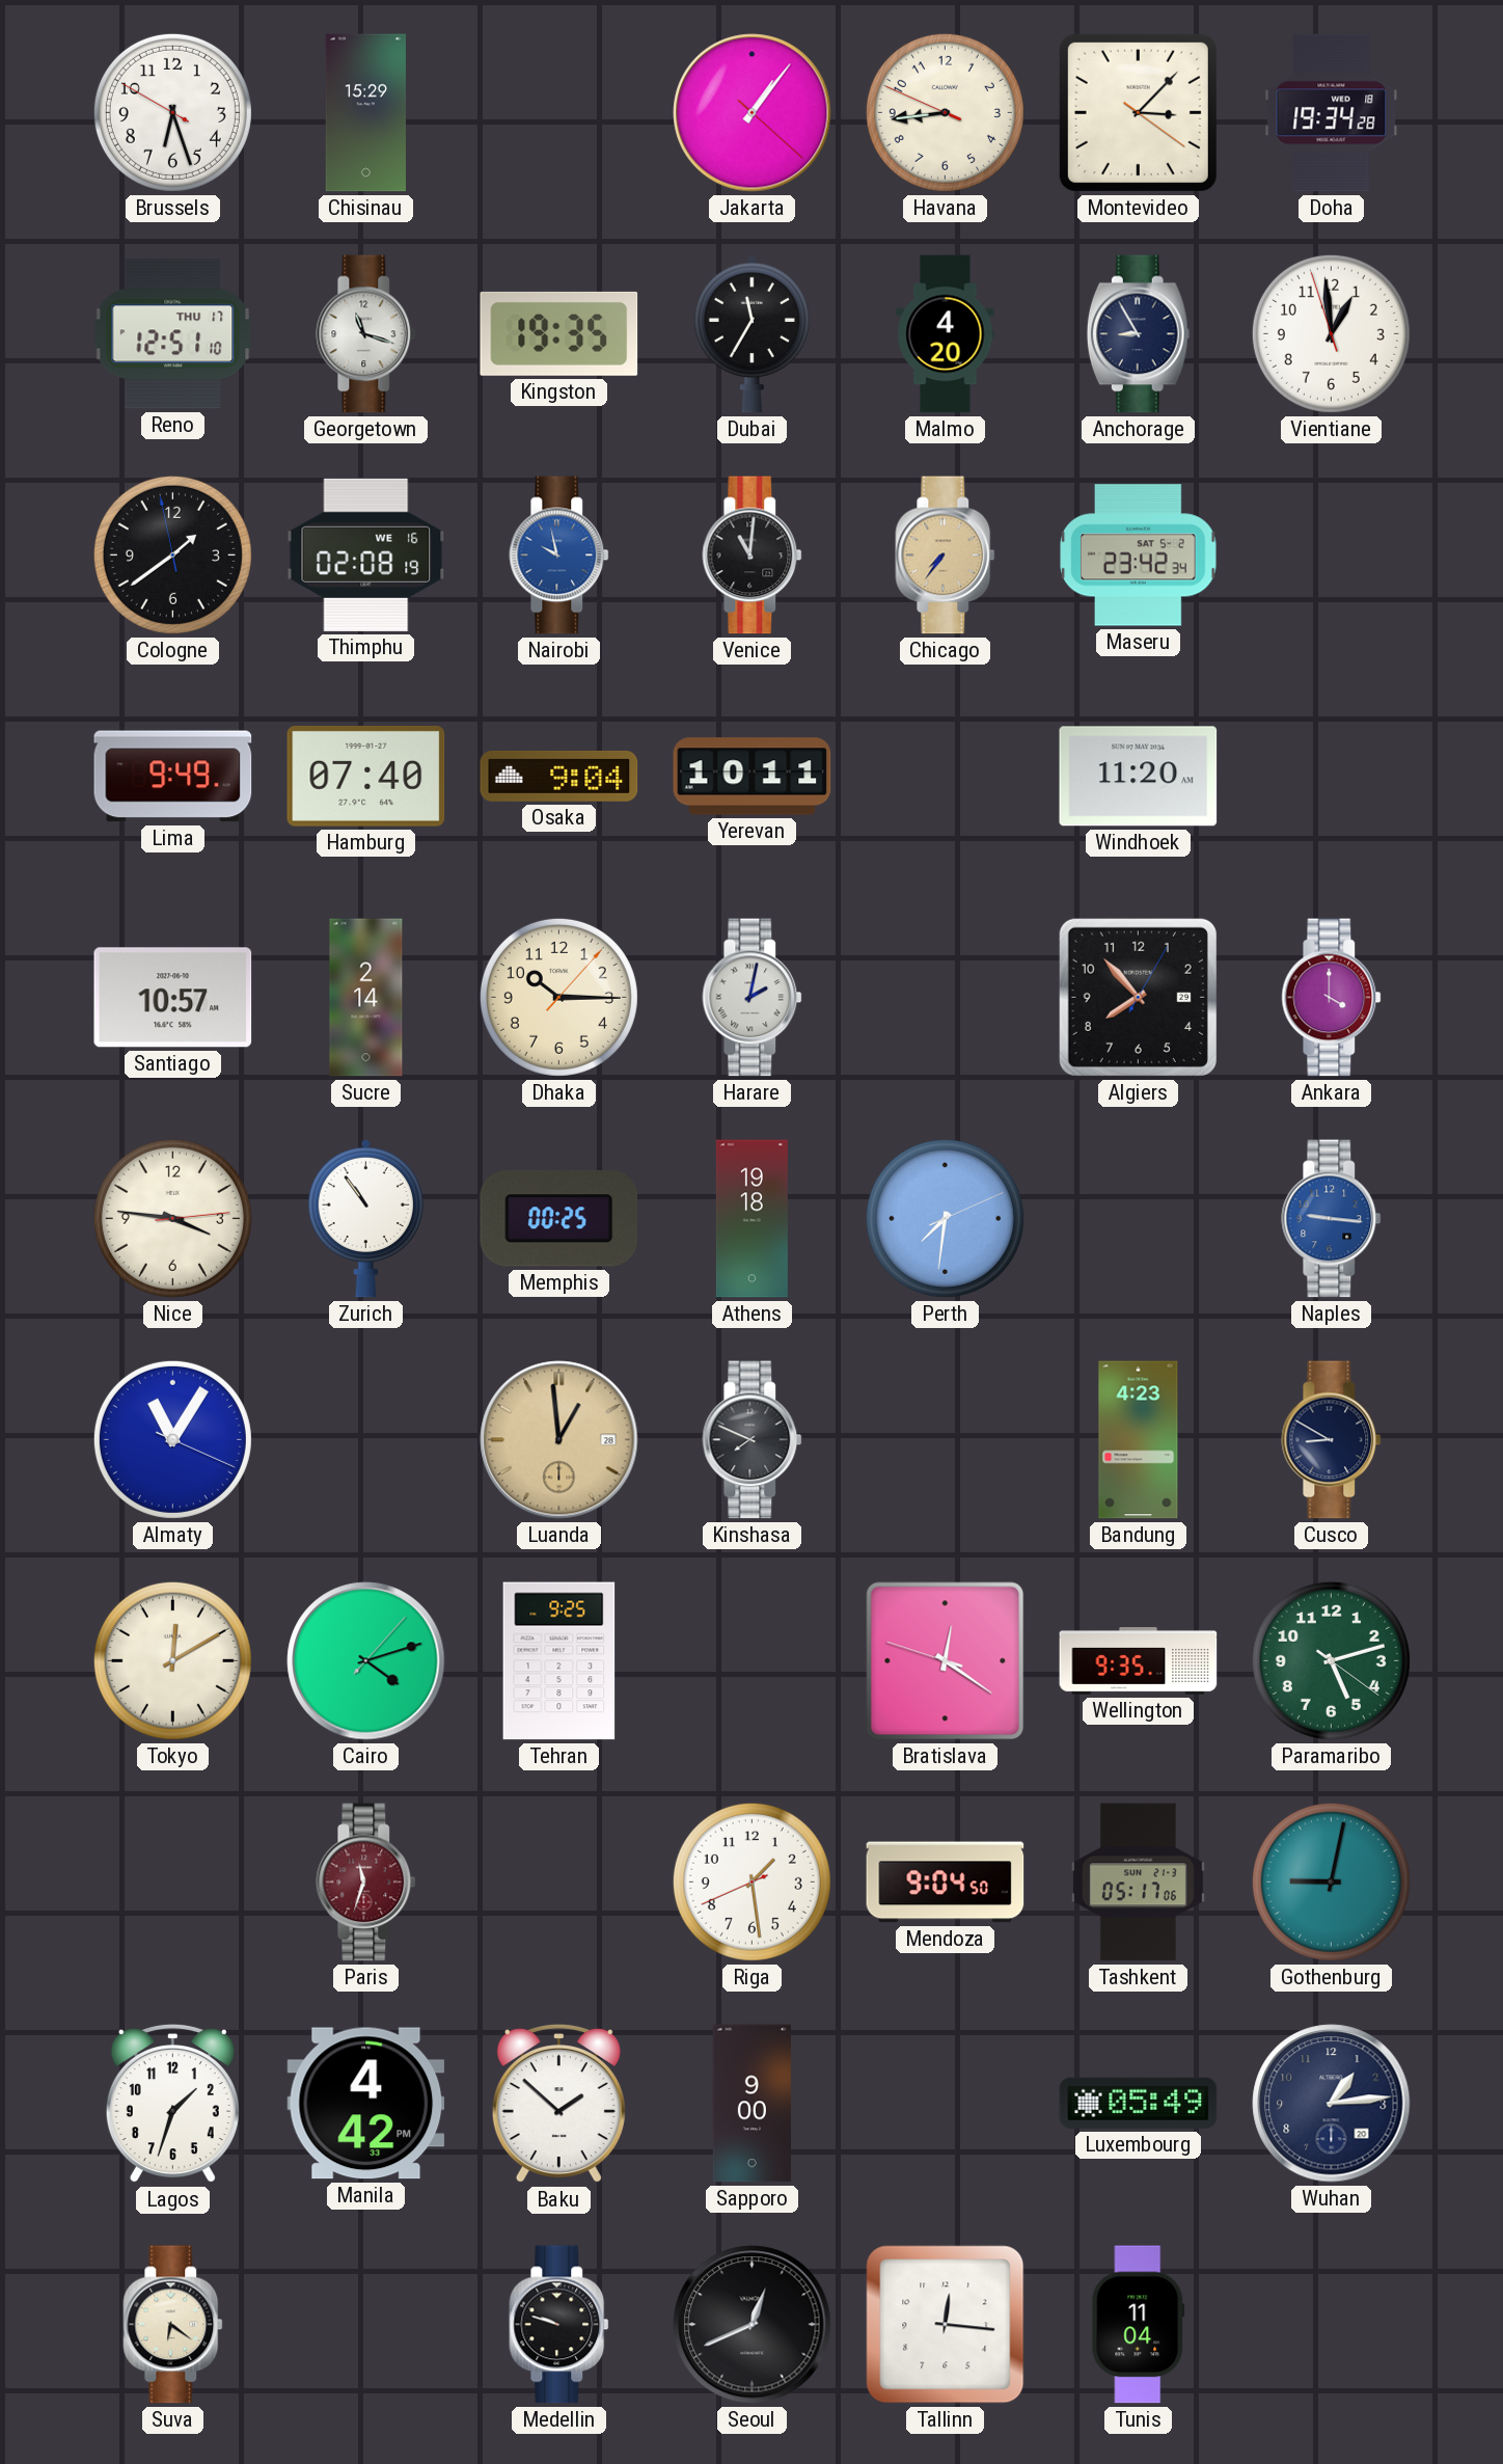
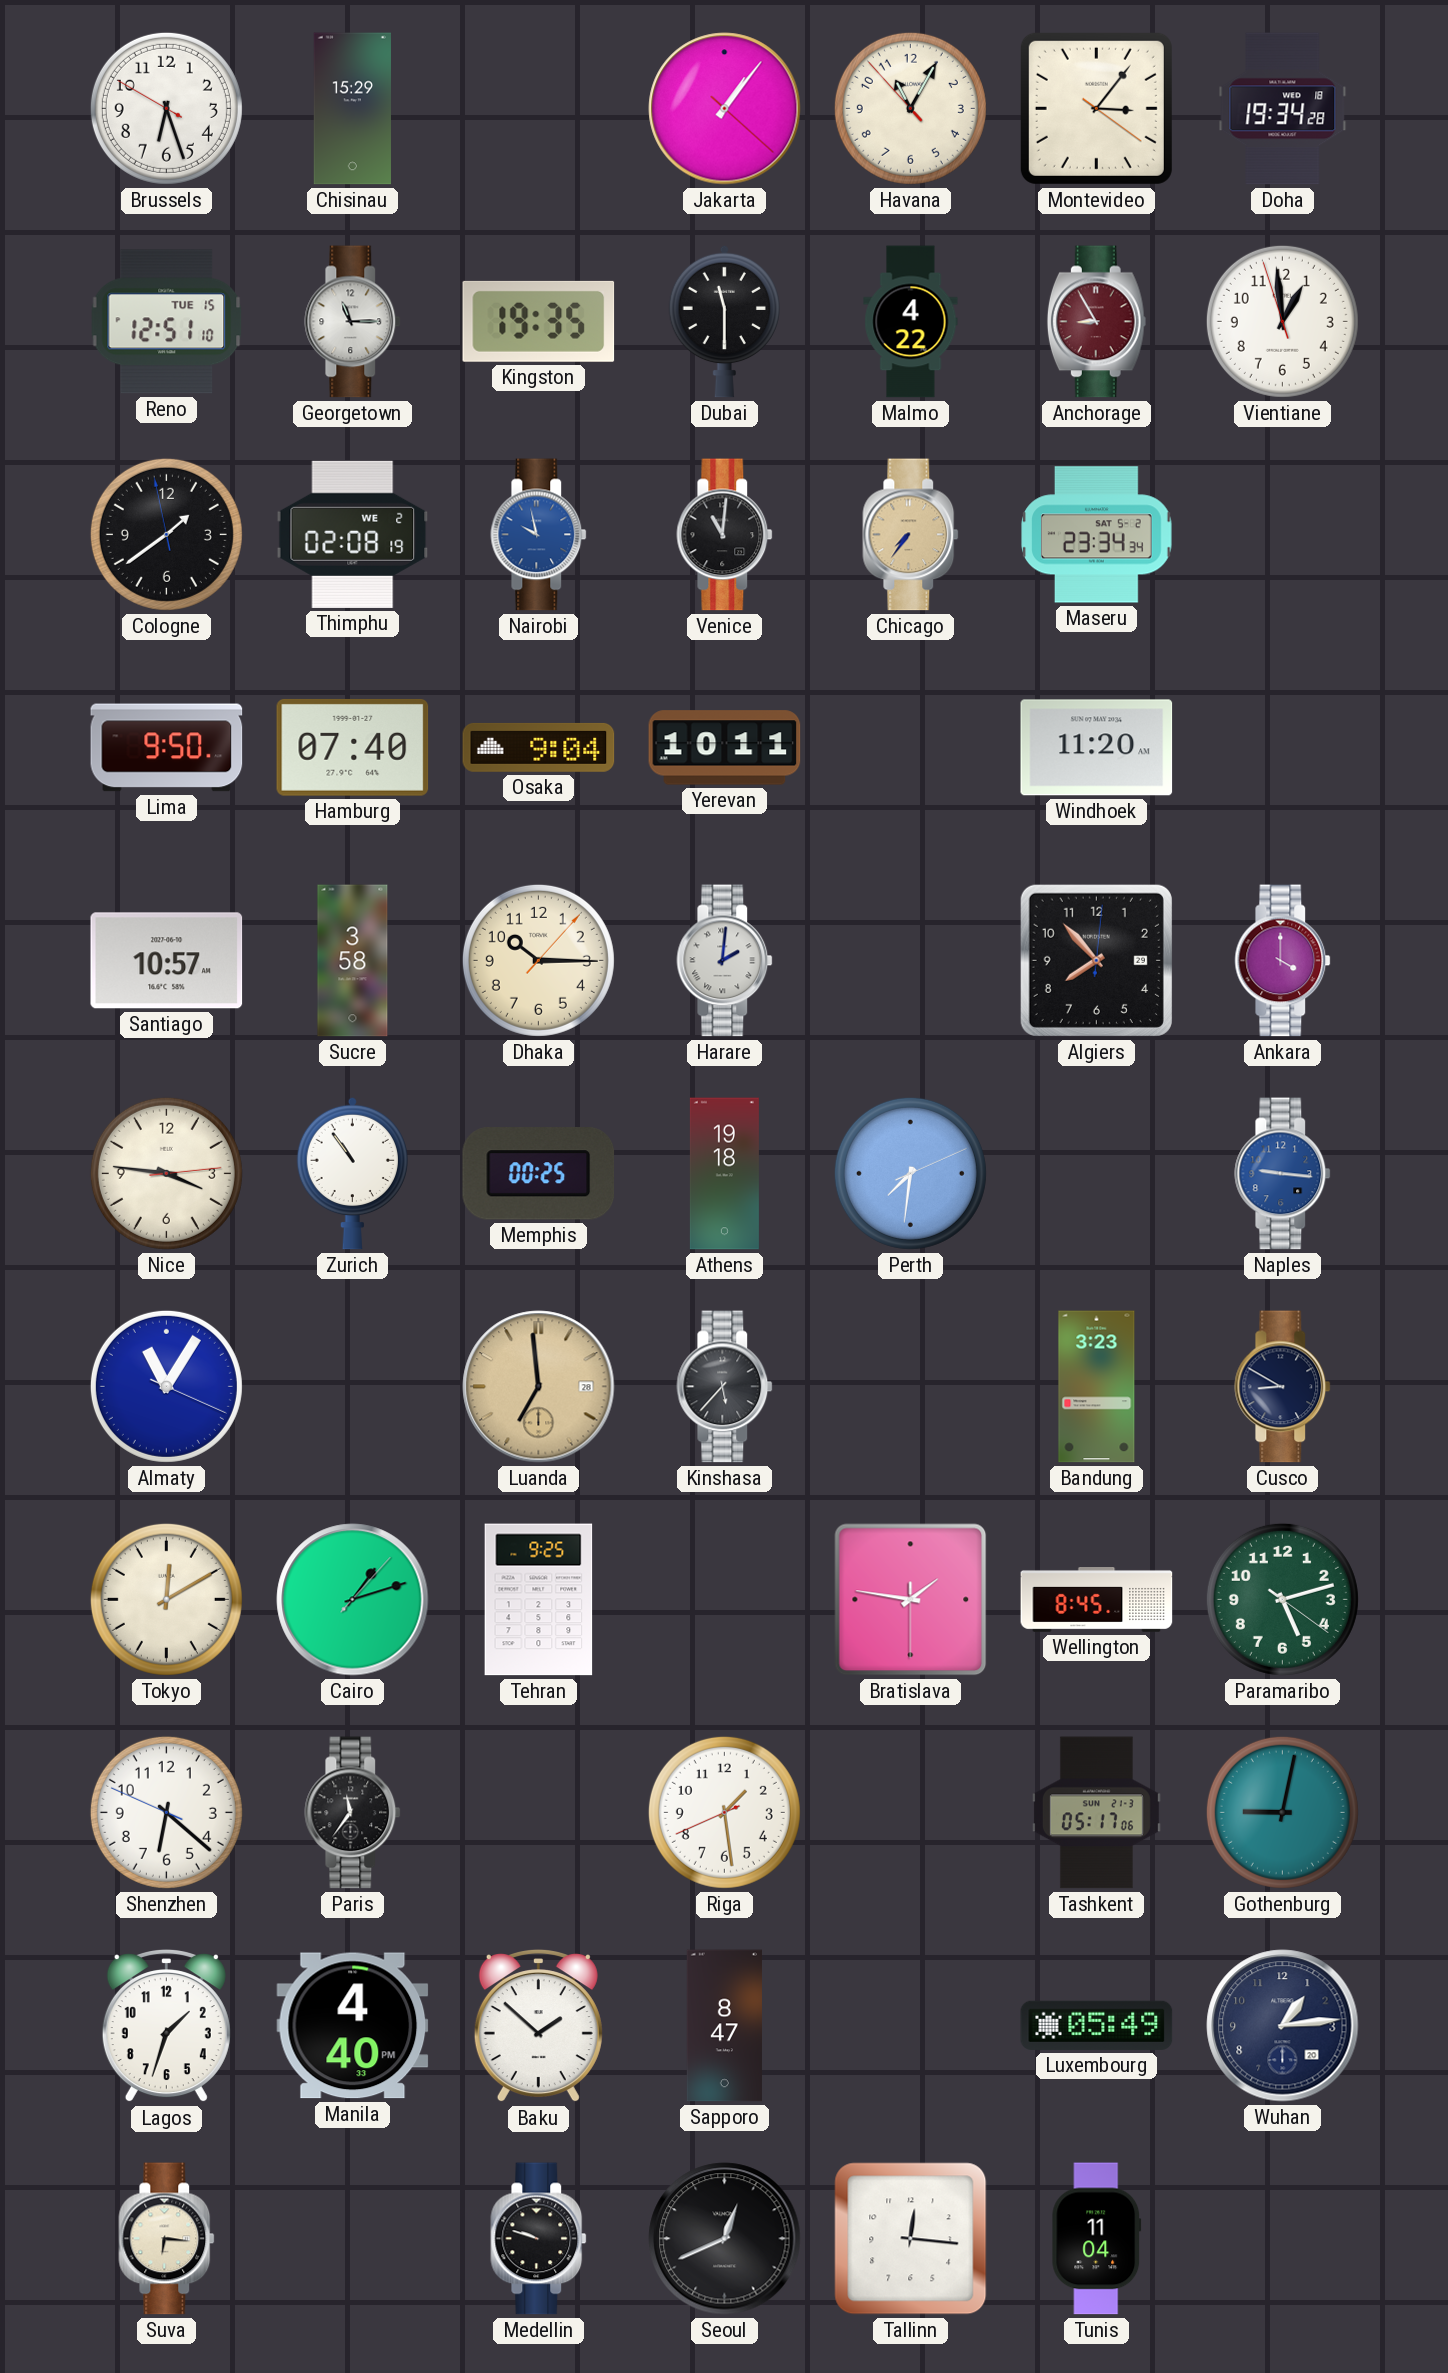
Havana: 8:43 -> 11:04
Montevideo: 3:07 -> 3:06
Reno date: THU 17 -> TUE 15
Georgetown: 11:18 -> 11:15
Dubai: 11:35 -> 11:30
Malmo: 4:20 -> 4:22
Anchorage dial: navy -> burgundy
Thimphu date: WE 16 -> WE 2
Maseru: 23:42 -> 23:34
Lima: 9:49 -> 9:50
Sucre: 2:14 -> 3:58
Harare: 2:02 -> 2:01
Algiers: 7:53:05 -> 7:53:01
Luanda: 12:59 -> 6:59
Kinshasa: 7:49 -> 5:37
Bandung: 4:23 -> 3:23
Cairo: 4:12 -> 1:12
Bratislava: 12:20 -> 1:46
Wellington: 9:35 -> 8:45
Shenzhen: none -> 6:21
Paris: 11:33 -> 11:36
Paris dial: burgundy -> black
Mendoza: 9:04 -> none
Manila: 4:42 -> 4:40
Sapporo: 9:00 -> 8:47
Suva: 6:21 -> 6:16
